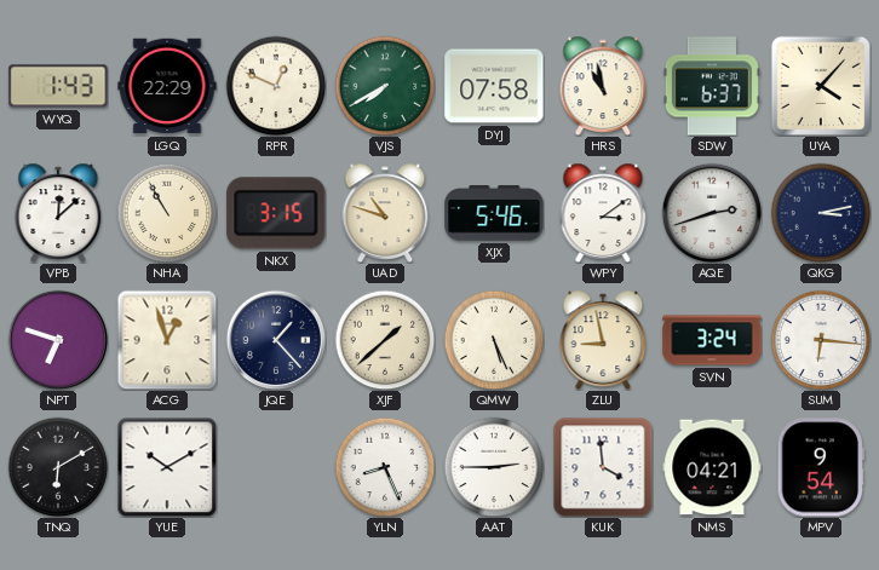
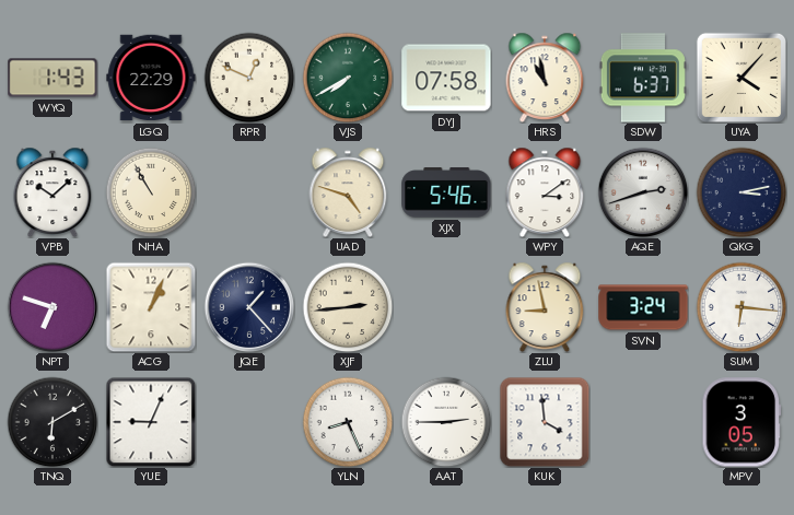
VPB: 12:08 -> 10:08
NKX: 3:15 -> none
UAD: 10:48 -> 4:48
ACG: 12:57 -> 1:04
XJF: 1:38 -> 2:44
QMW: 5:26 -> none
YUE: 10:10 -> 9:04
NMS: 04:21 -> none
MPV: 9:54 -> 3:05
